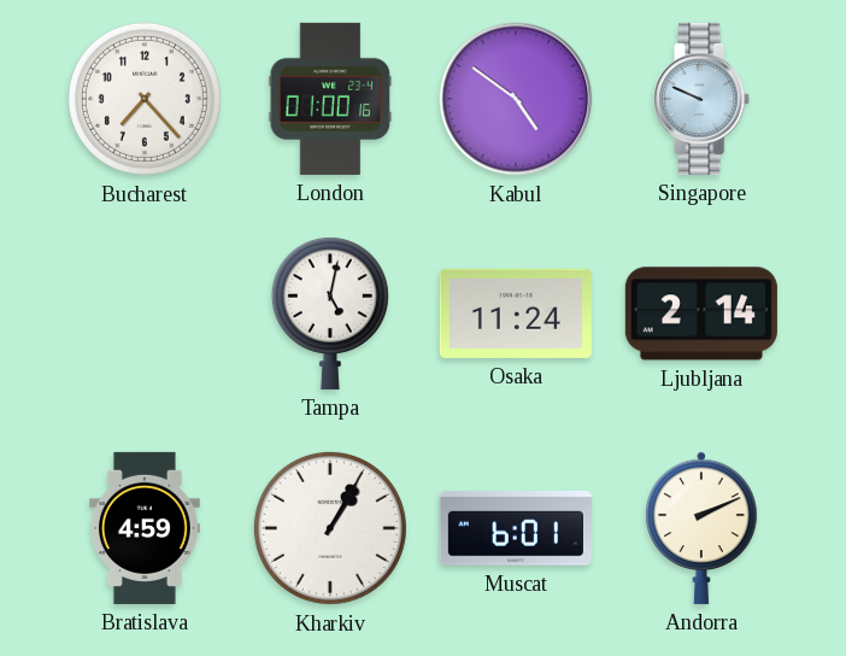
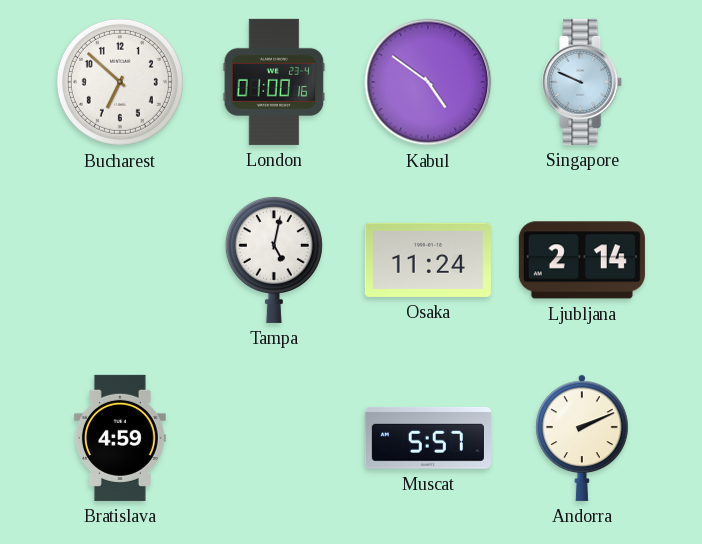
Bucharest: 7:23 -> 6:52
Kharkiv: 1:05 -> none
Muscat: 6:01 -> 5:57
